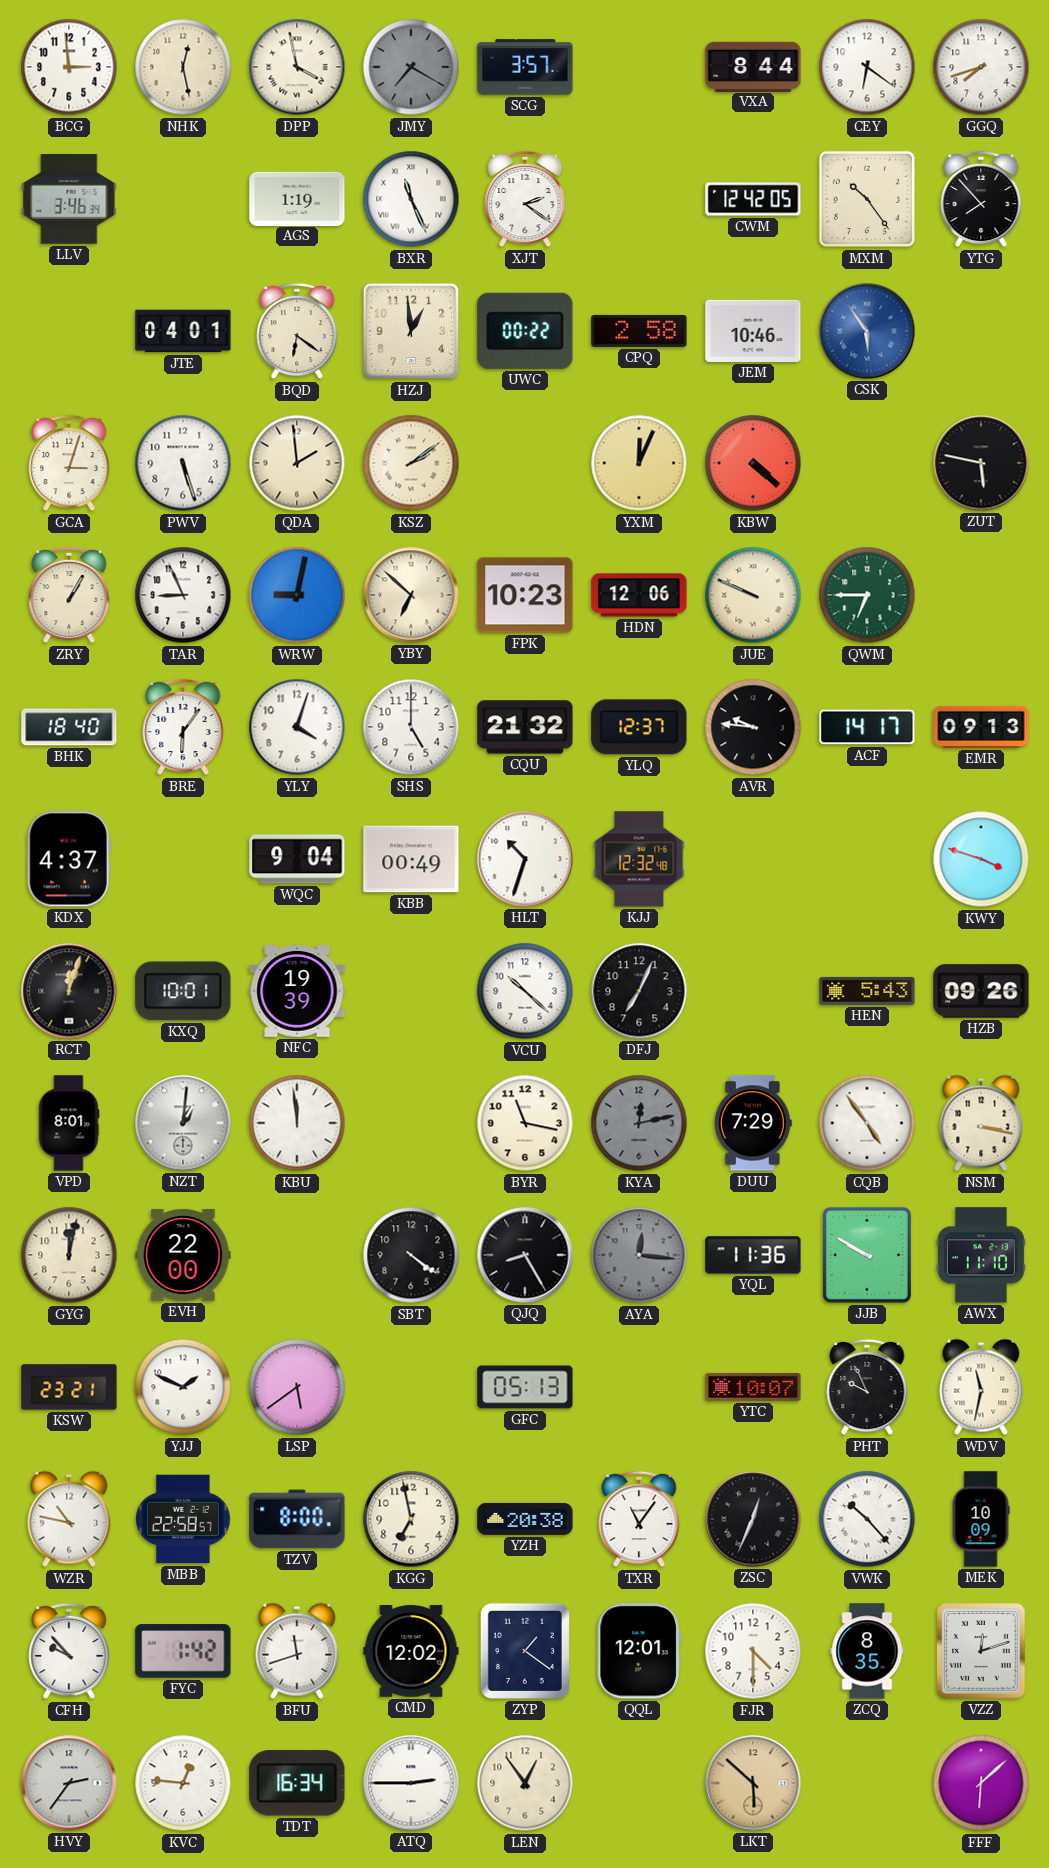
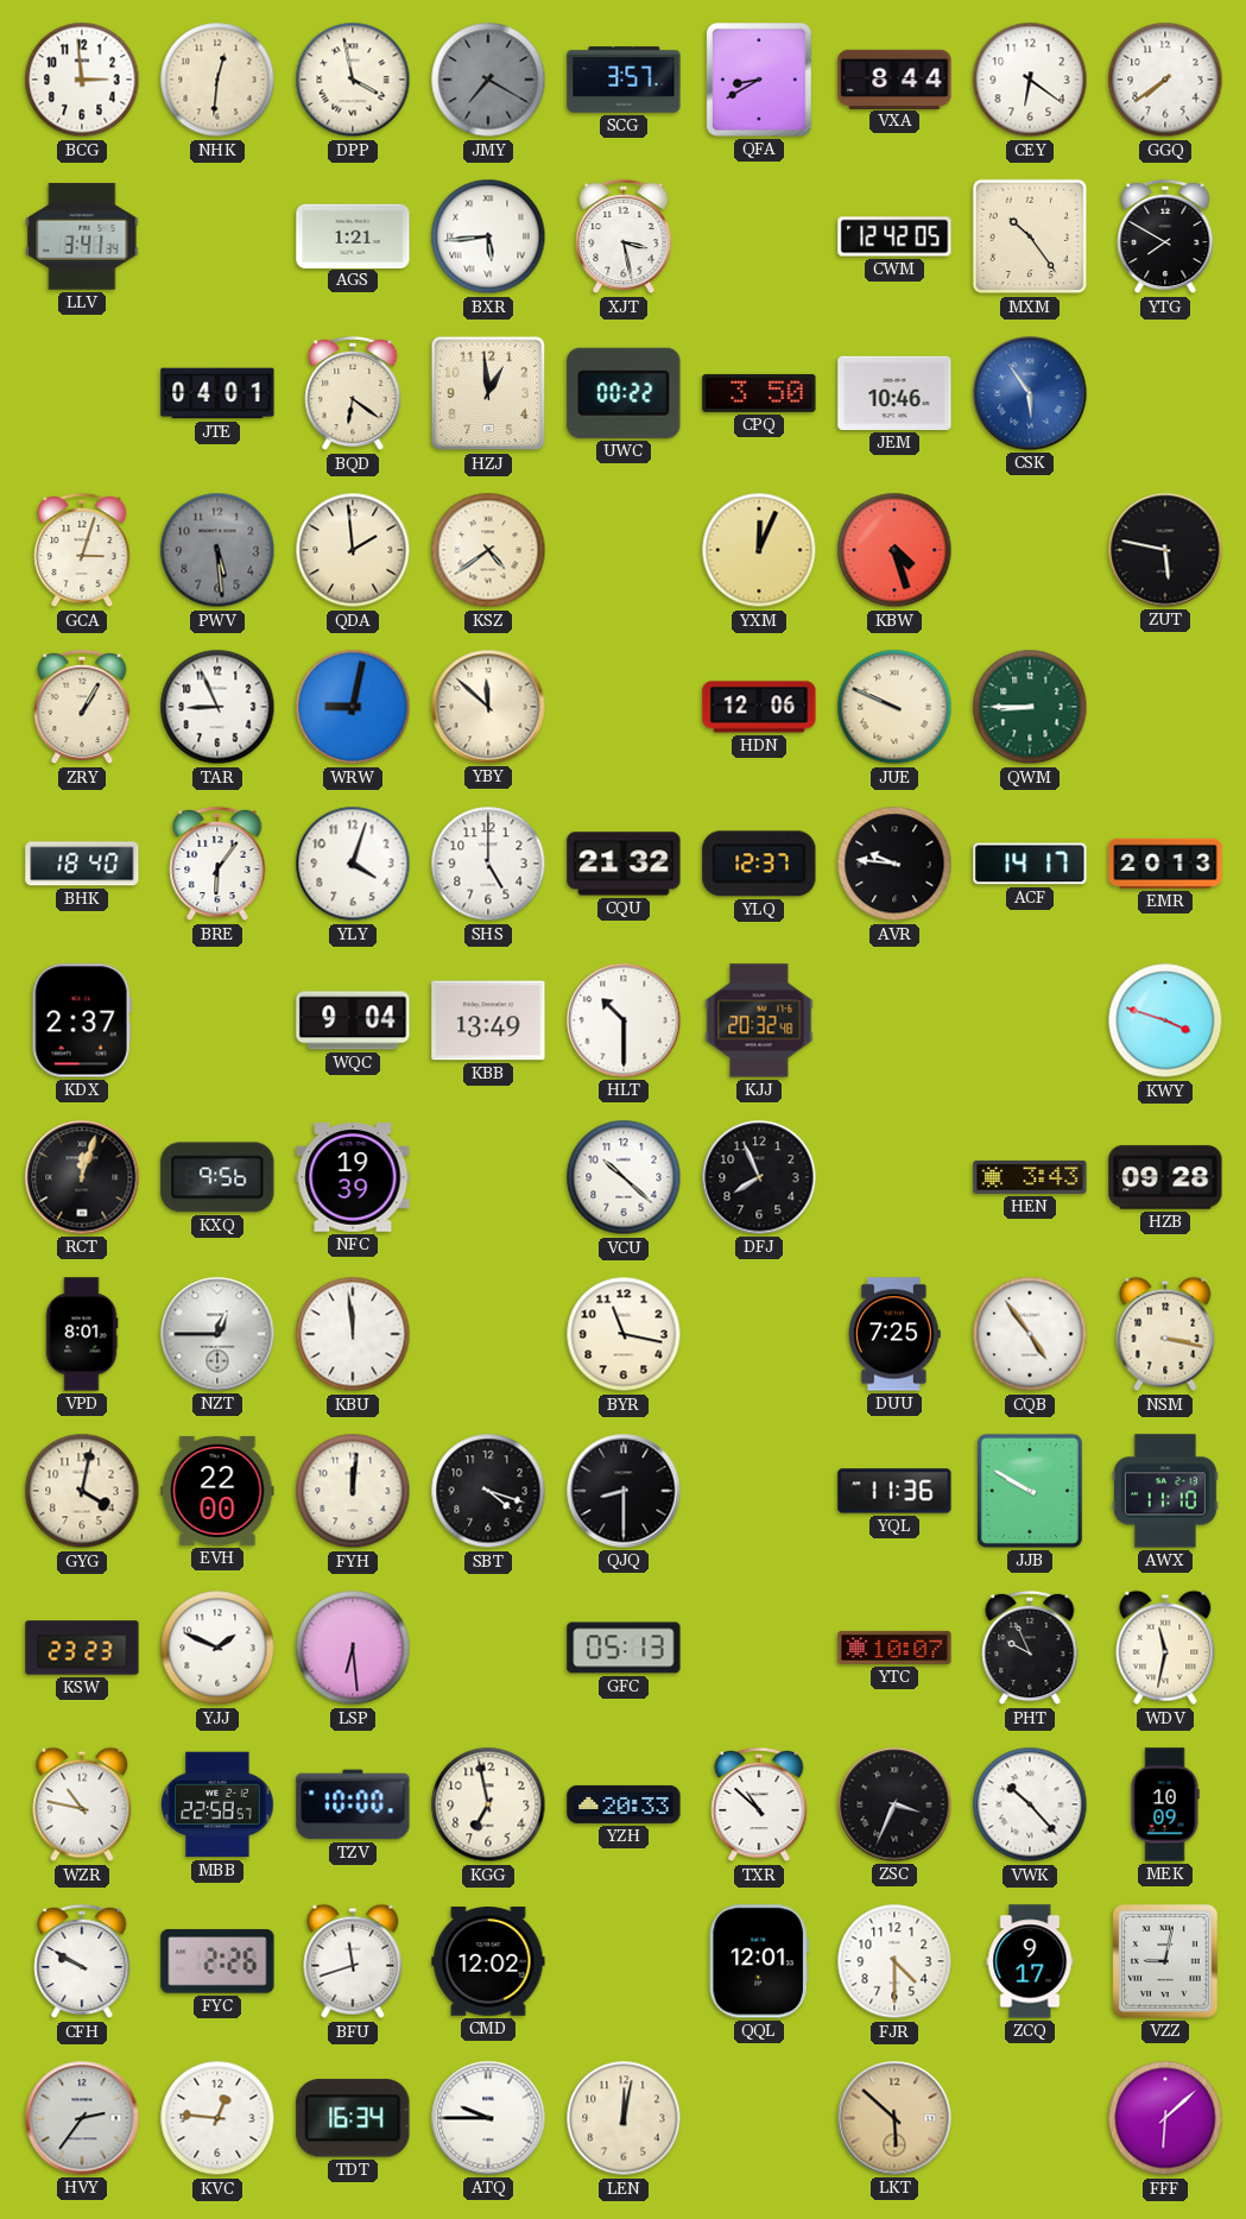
NHK: 12:28 -> 12:31
QFA: none -> 8:40
GGQ: 7:42 -> 7:39
LLV: 3:46 -> 3:41
AGS: 1:19 -> 1:21
BXR: 11:26 -> 5:44
XJT: 2:21 -> 3:28
YTG: 7:53 -> 7:50
CPQ: 2:58 -> 3:50
PWV: 5:27 -> 5:29
PWV dial: white -> grey
KSZ: 2:09 -> 4:39
KBW: 4:22 -> 4:27
YBY: 6:52 -> 11:52
FPK: 10:23 -> none
QWM: 6:45 -> 8:45
EMR: 09:13 -> 20:13
KDX: 4:37 -> 2:37
KBB: 00:49 -> 13:49
HLT: 10:33 -> 10:30
KJJ: 12:32 -> 20:32
KXQ: 10:01 -> 9:56
DFJ: 7:04 -> 7:56
HEN: 5:43 -> 3:43
HZB: 09:26 -> 09:28
NZT: 1:01 -> 12:45
KYA: 12:13 -> none
DUU: 7:29 -> 7:25
GYG: 12:02 -> 4:02
FYH: none -> 12:01
SBT: 4:21 -> 4:18
QJQ: 8:25 -> 8:30
AYA: 12:16 -> none
KSW: 23:21 -> 23:23
LSP: 5:39 -> 6:29
TZV: 8:00 -> 10:00
YZH: 20:38 -> 20:33
TXR: 11:06 -> 10:52
ZSC: 12:34 -> 3:34
CFH: 9:53 -> 9:50
FYC: 1:42 -> 2:26
ZYP: 1:21 -> none
ZCQ: 8:35 -> 9:17
VZZ: 12:12 -> 9:02
ATQ: 2:45 -> 9:45
LEN: 12:54 -> 12:02
